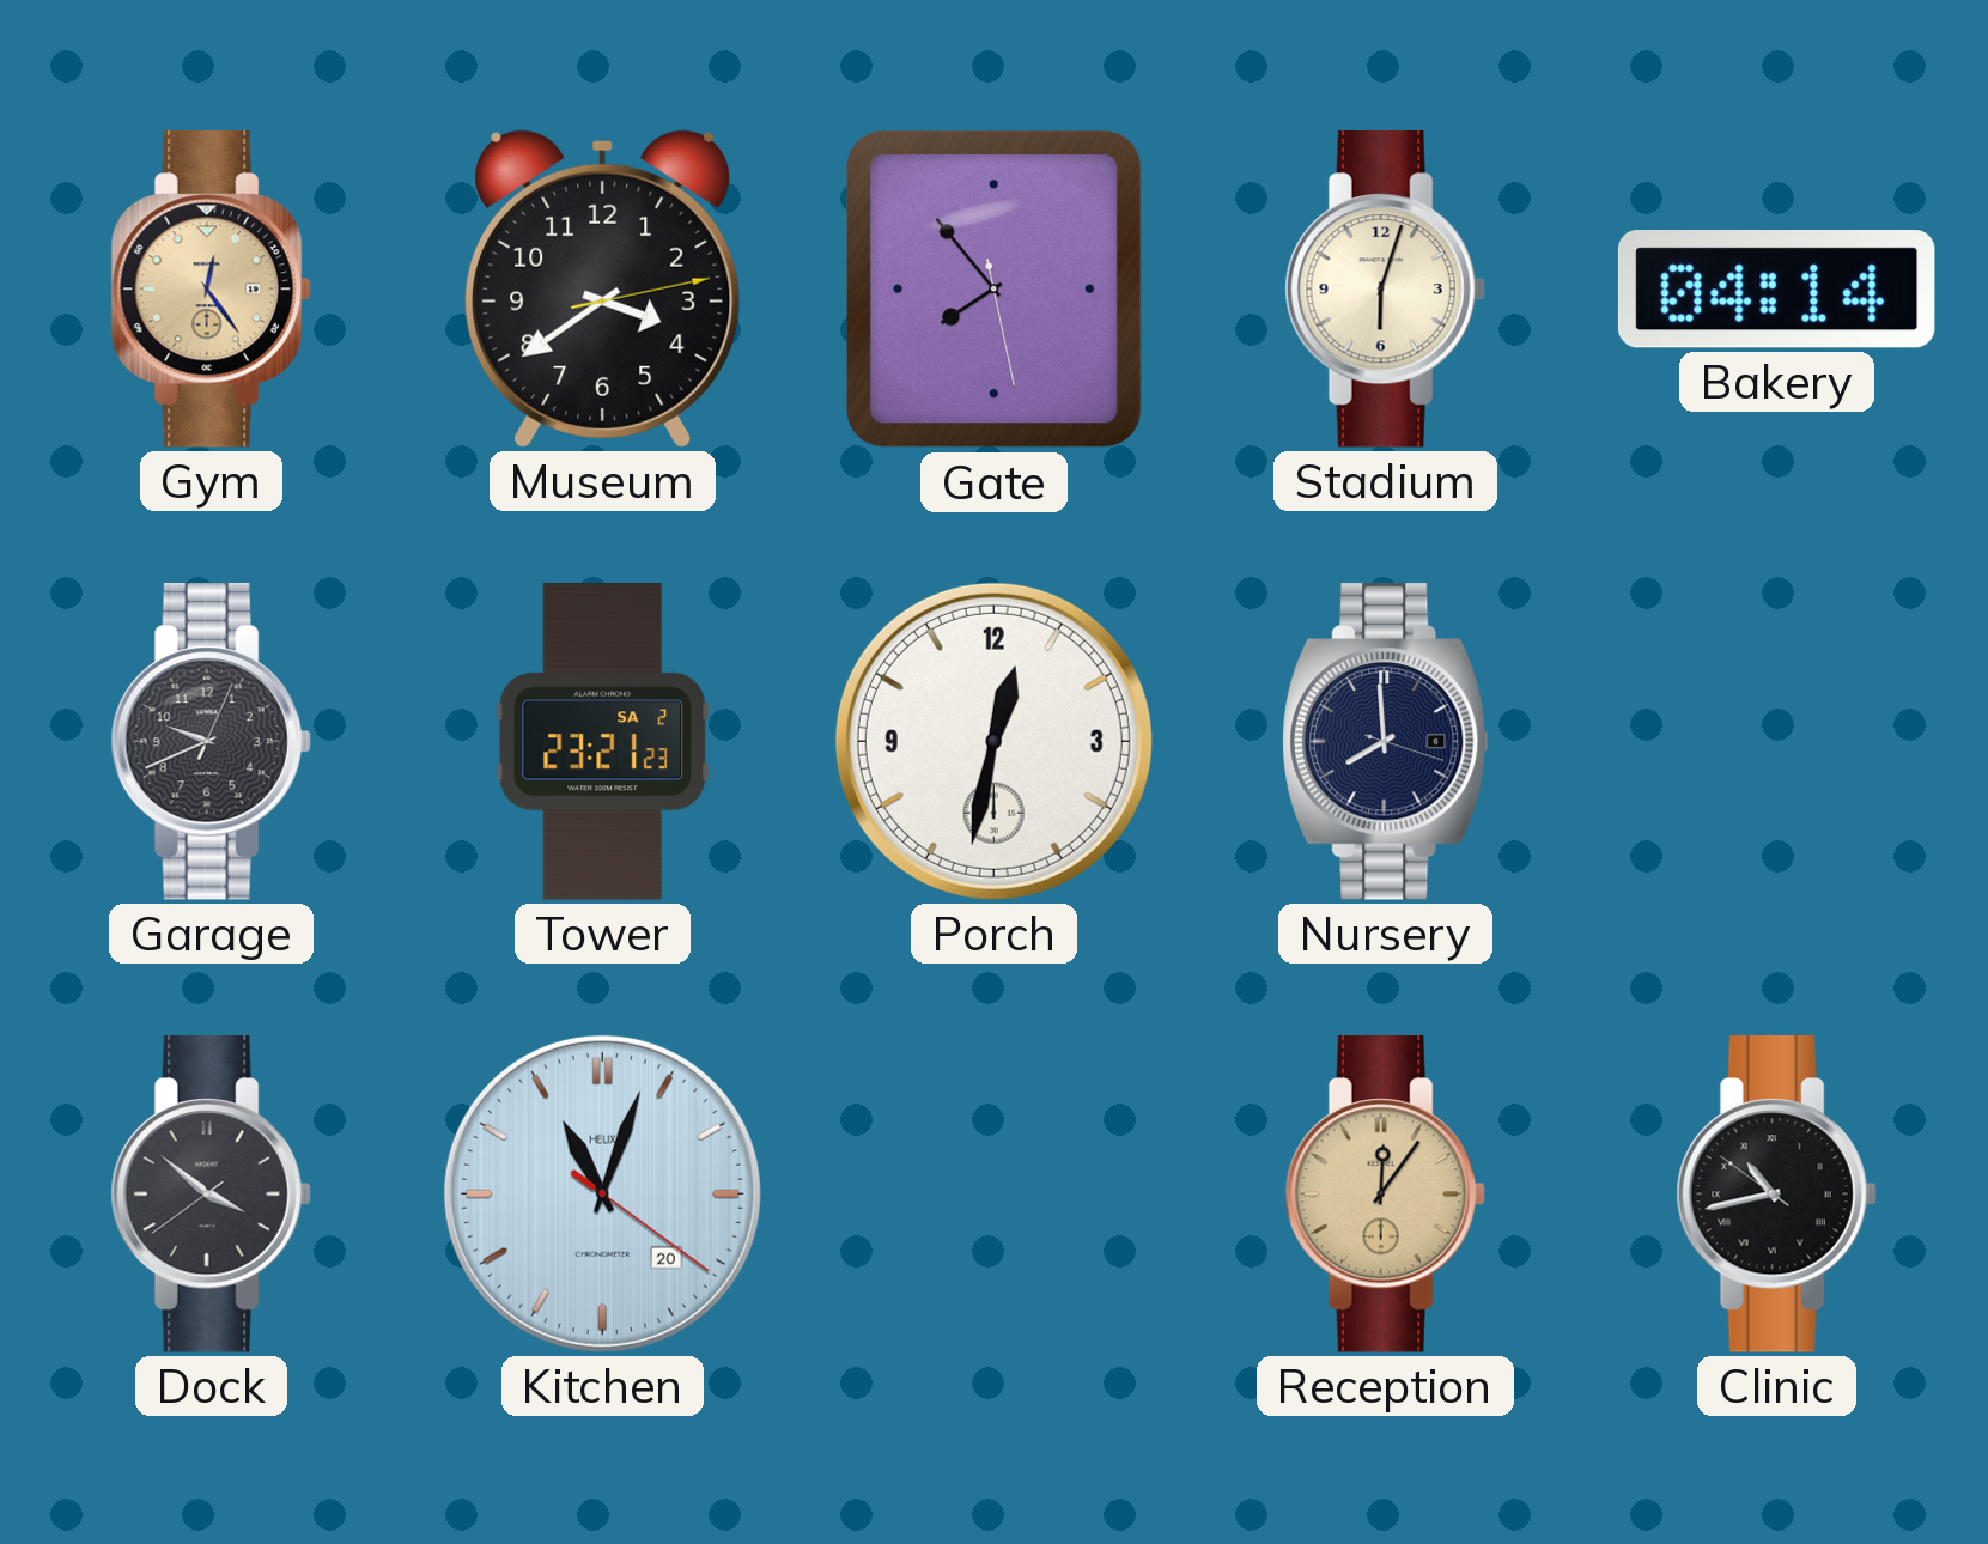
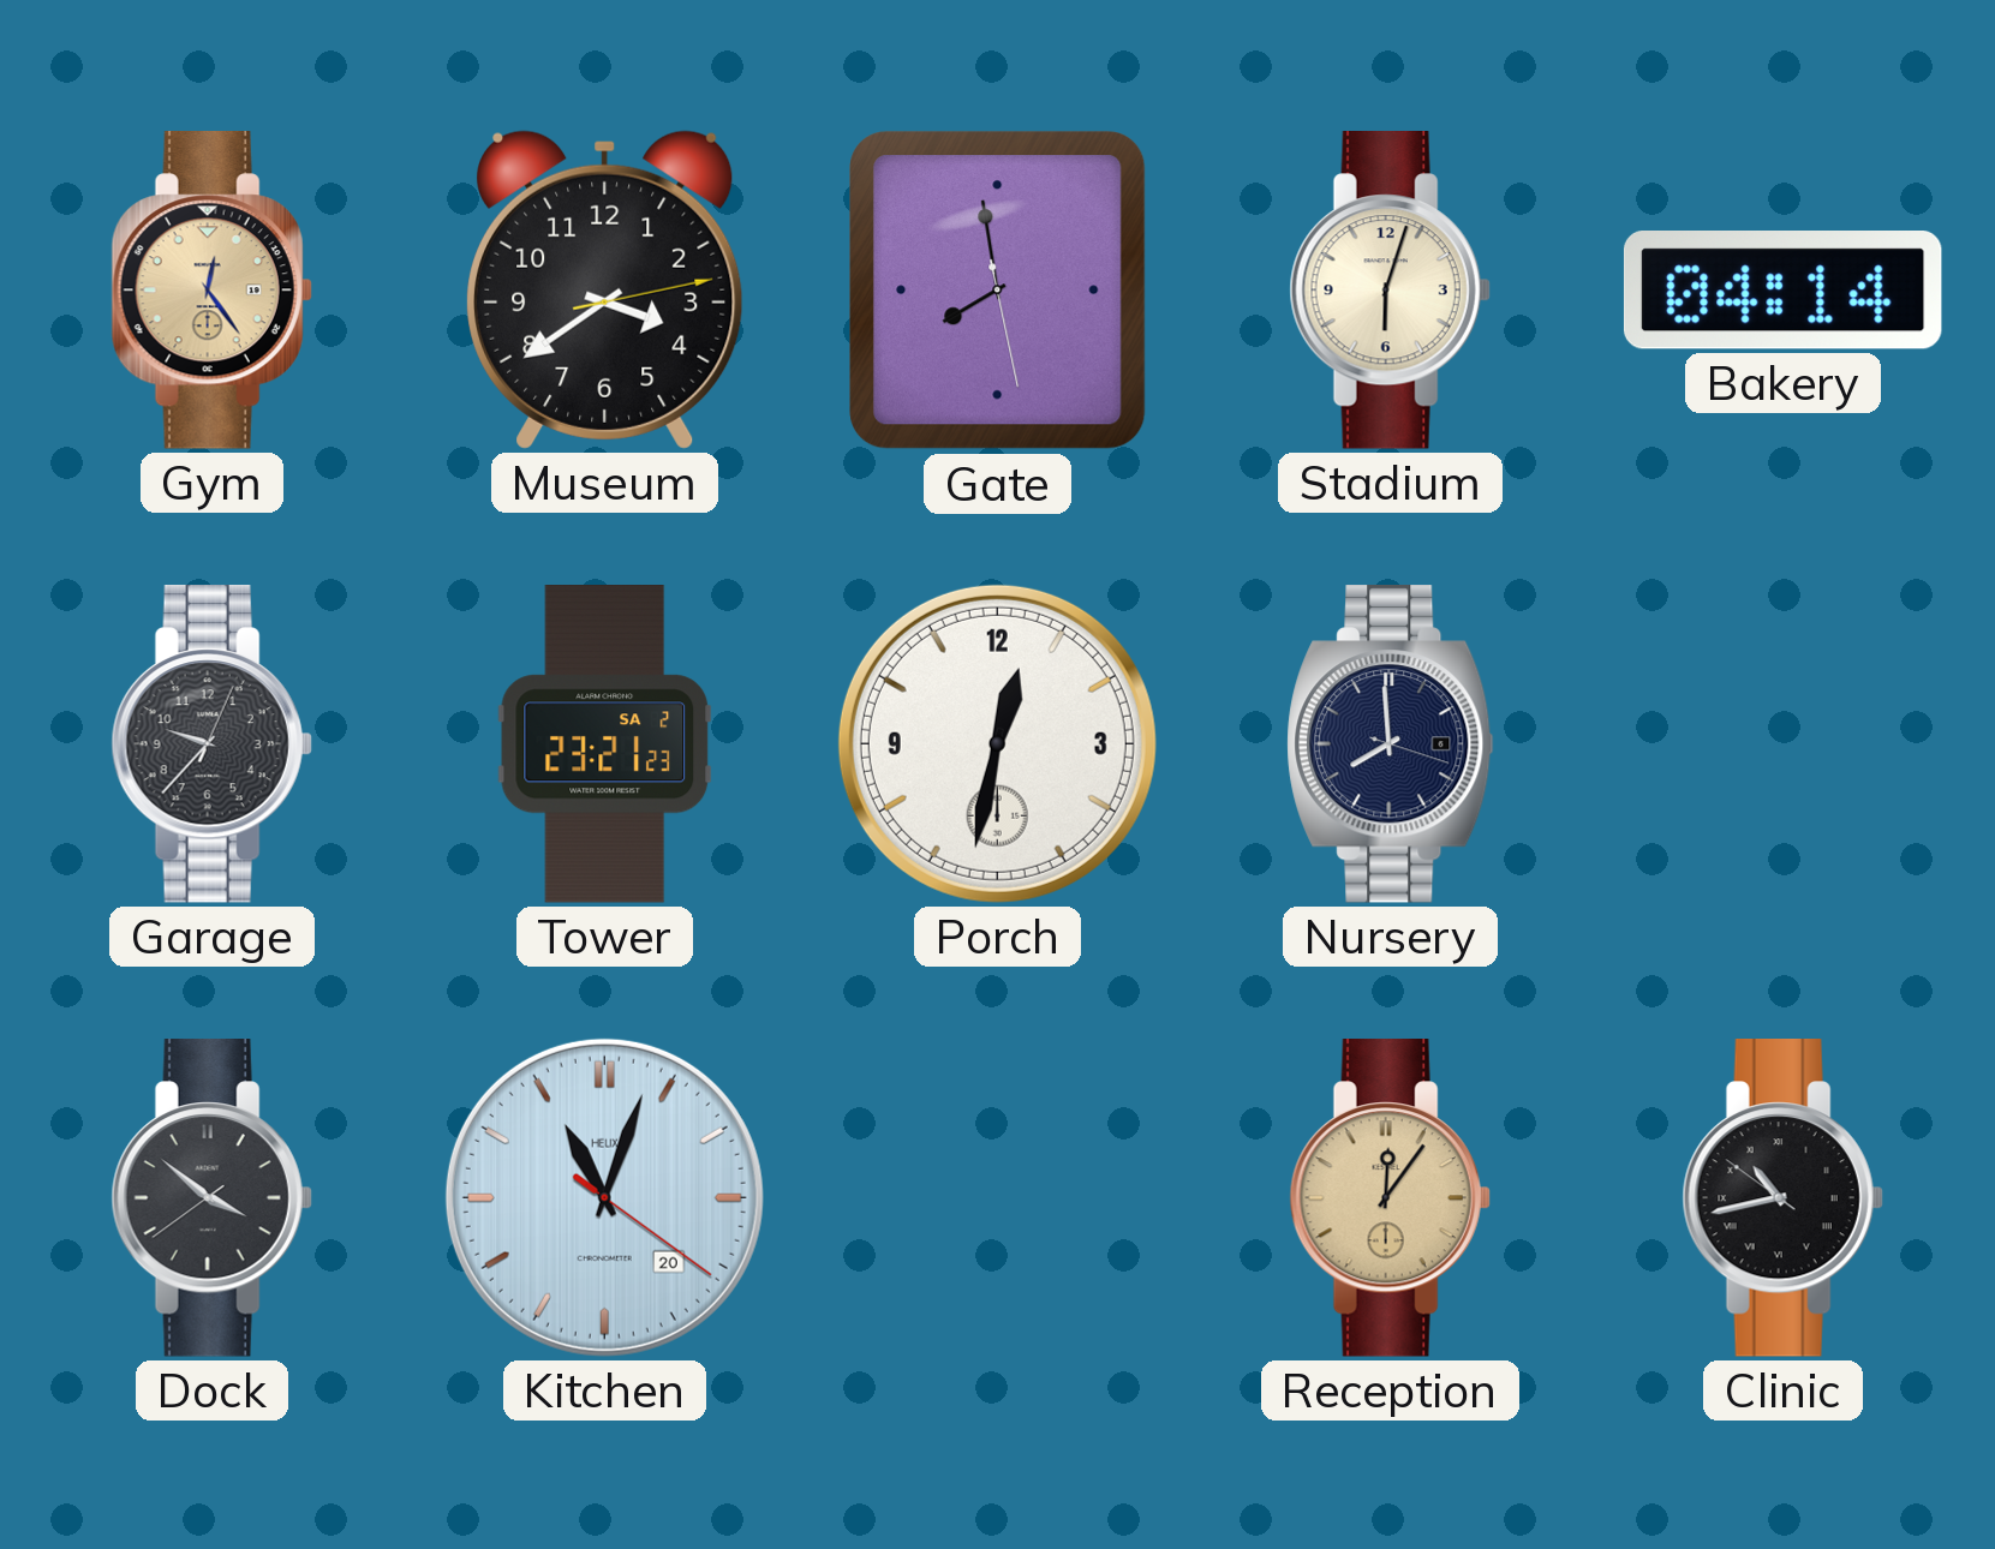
Gate: 7:53 -> 7:58
Garage: 9:41 -> 9:37
